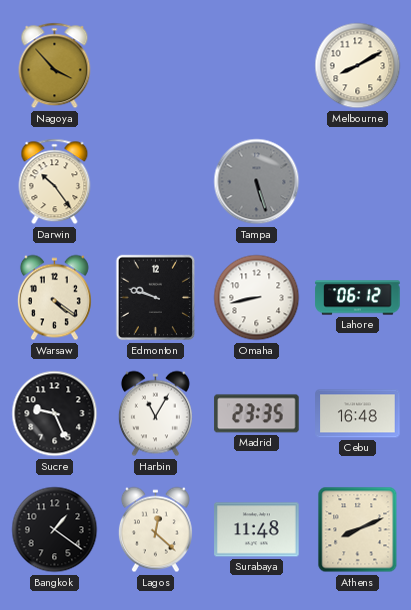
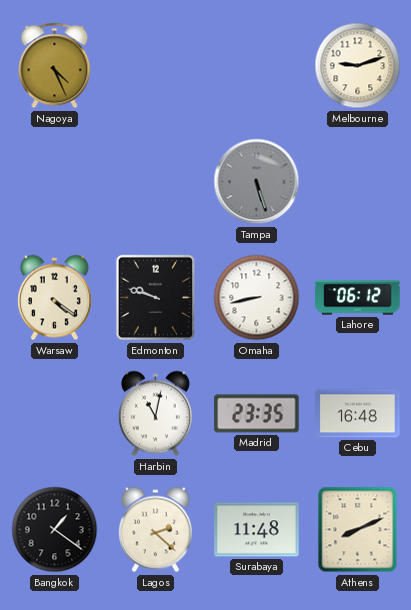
Nagoya: 3:53 -> 4:26
Melbourne: 8:10 -> 9:12
Darwin: 10:24 -> none
Sucre: 9:26 -> none
Harbin: 11:05 -> 11:02
Lagos: 12:22 -> 2:22
